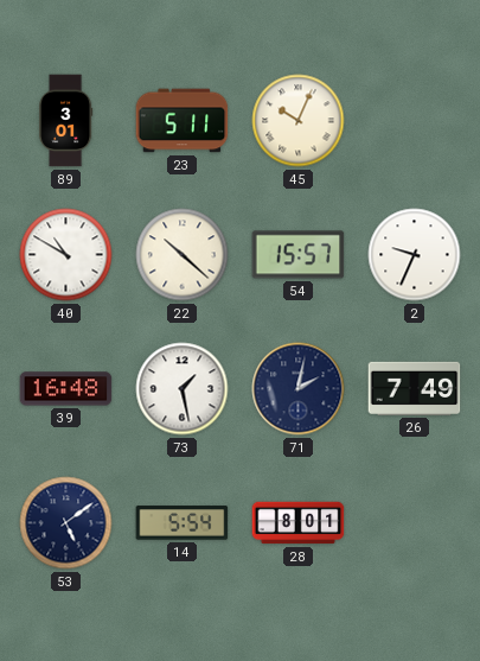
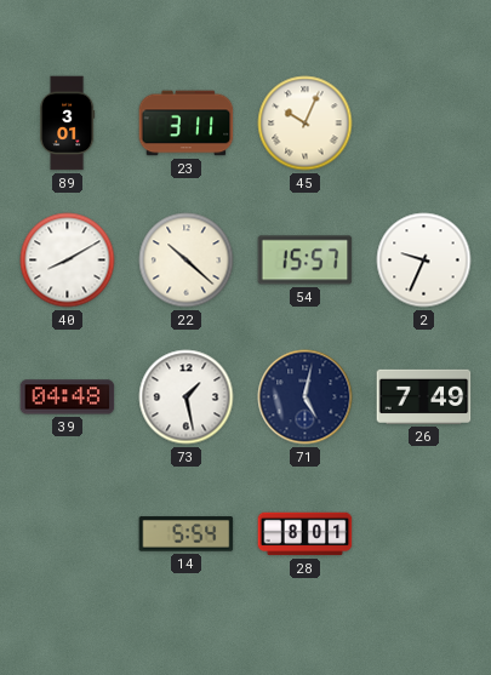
23: 5:11 -> 3:11
40: 10:50 -> 8:10
39: 16:48 -> 04:48
71: 2:02 -> 5:02
53: 5:09 -> none
